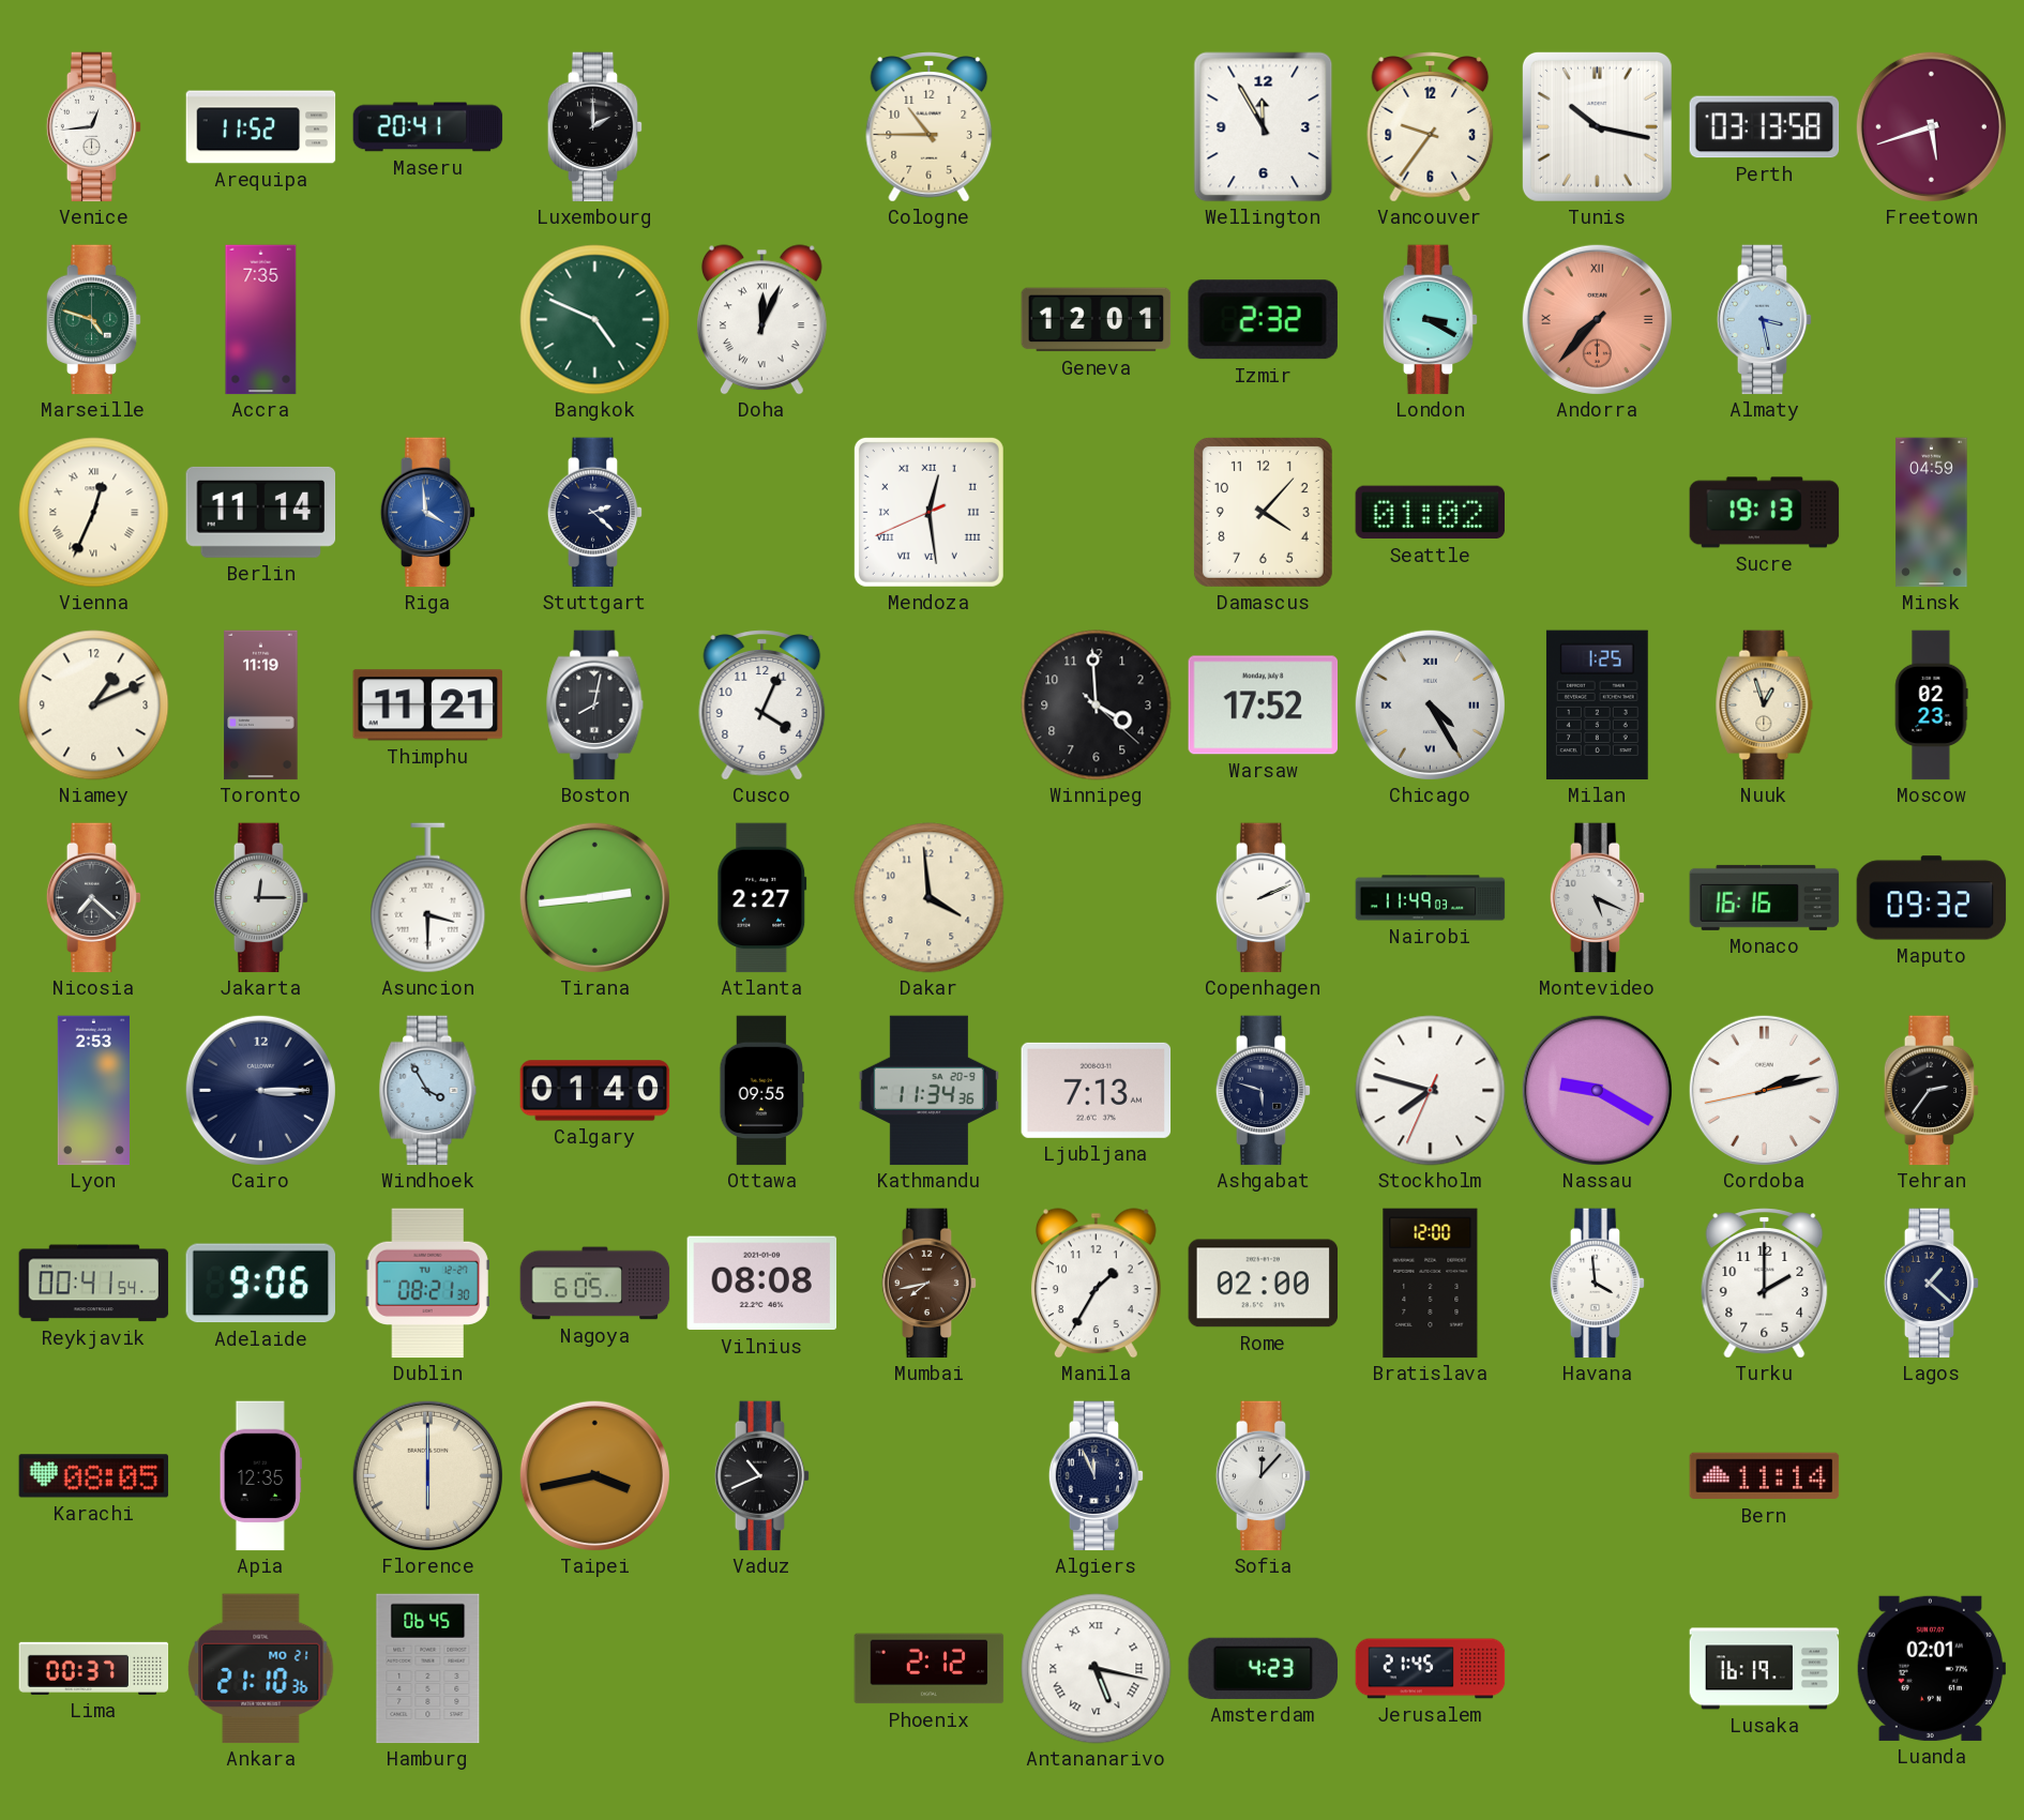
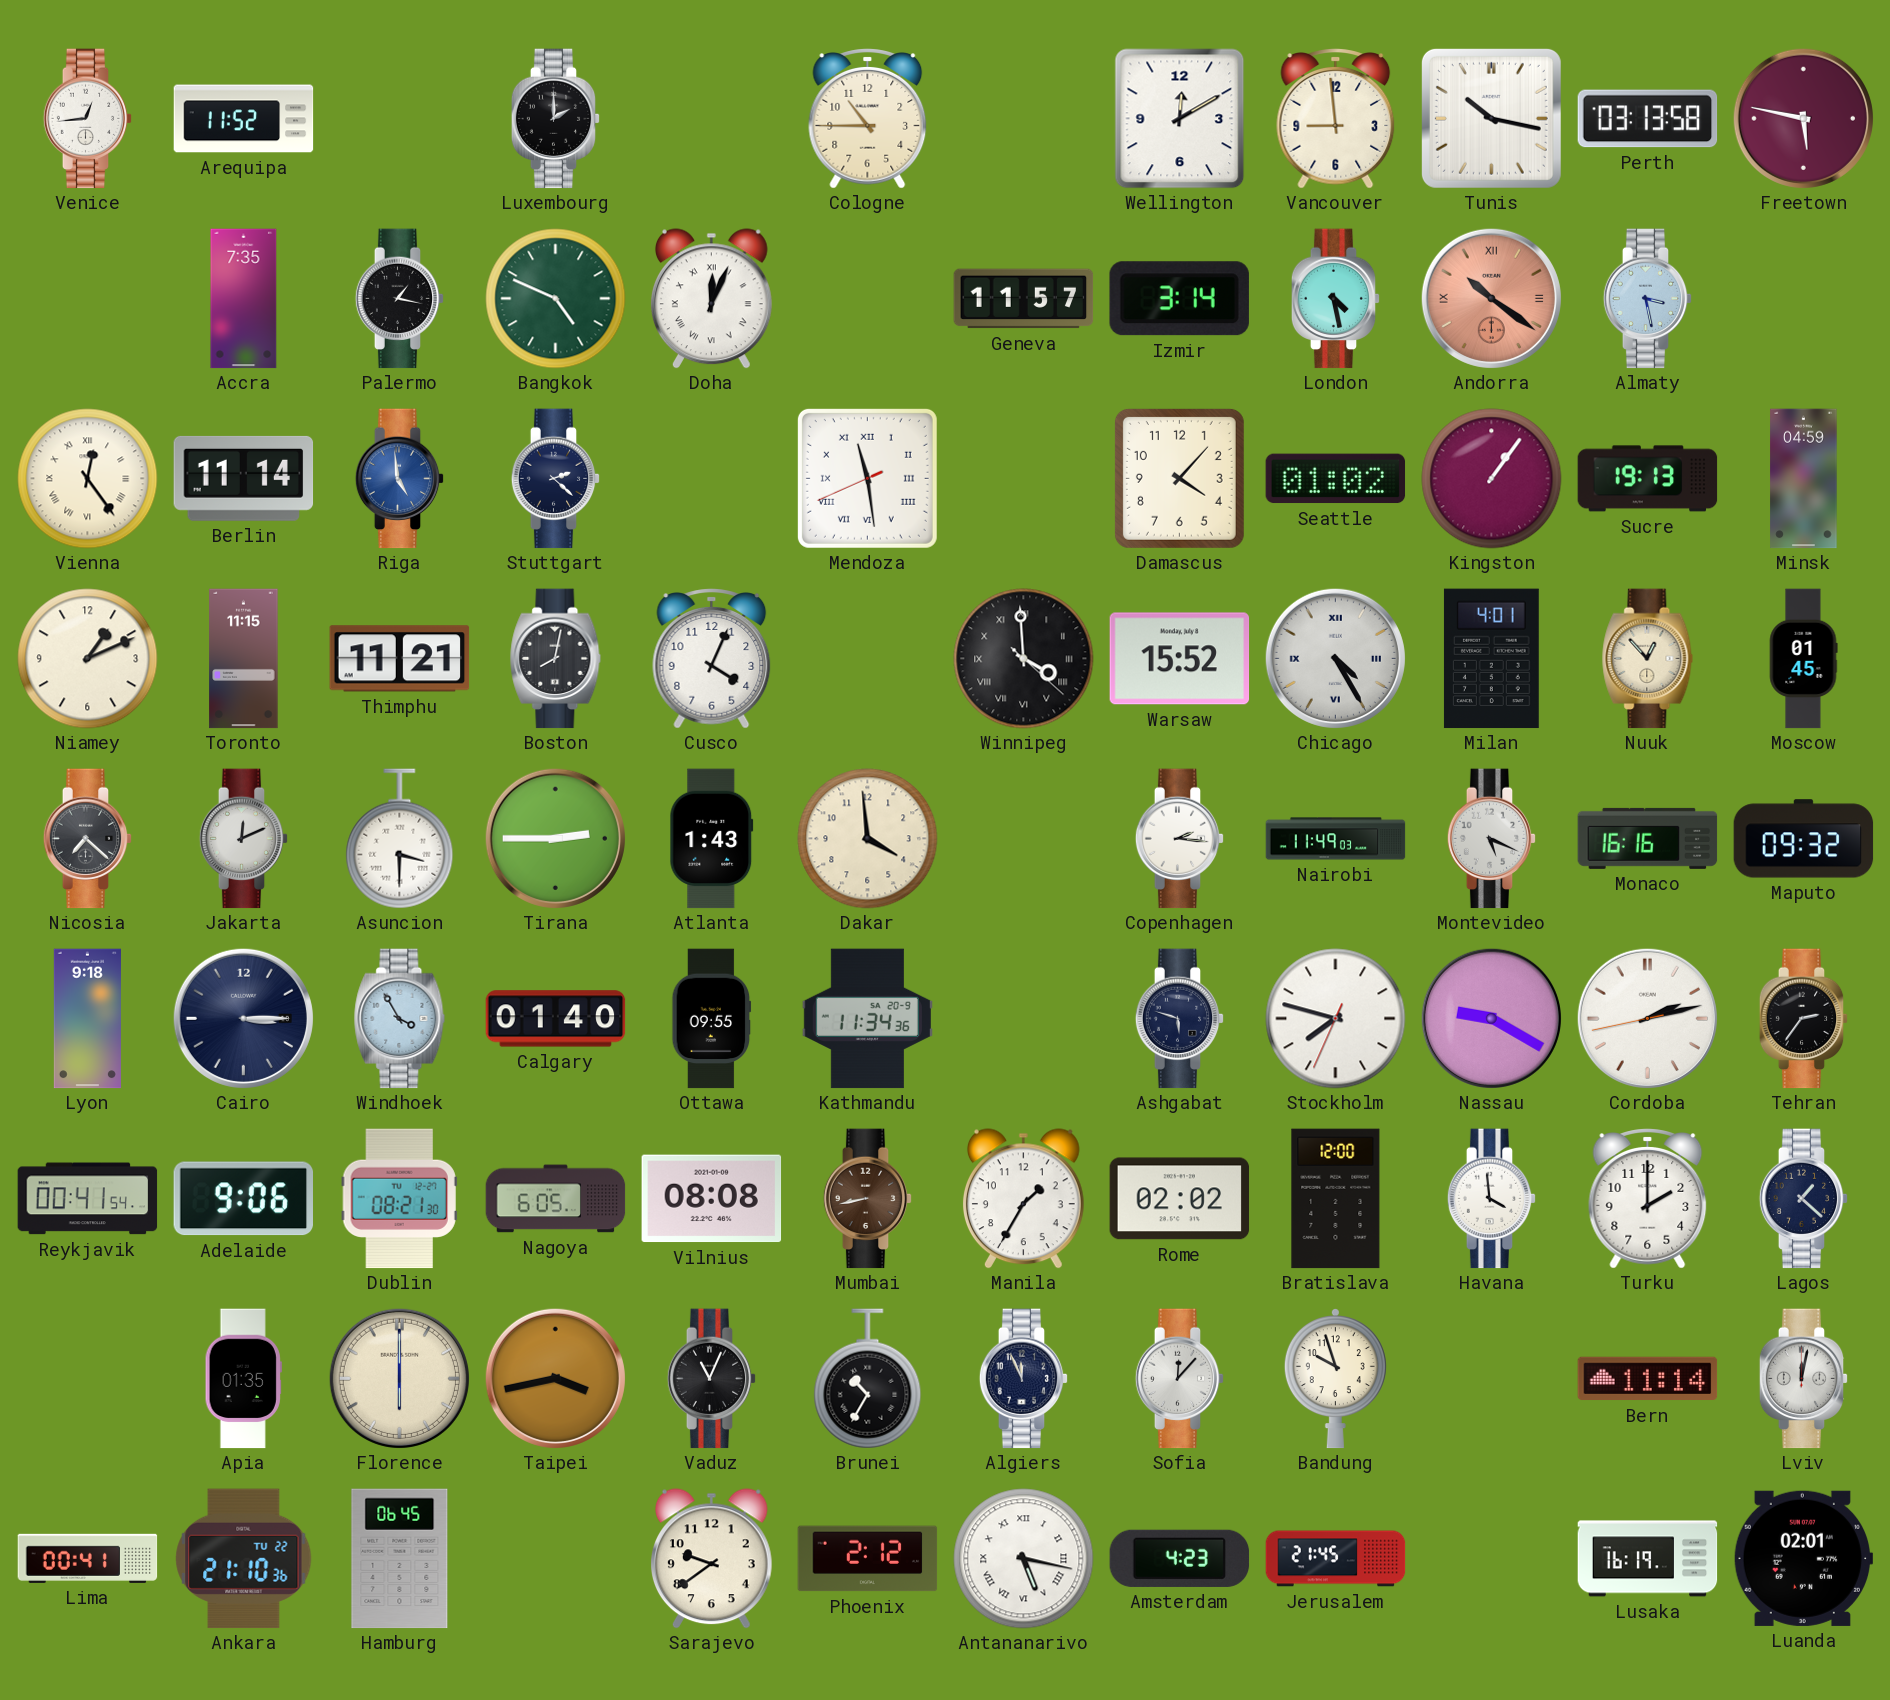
Maseru: 20:41 -> none
Wellington: 11:55 -> 12:10
Vancouver: 9:36 -> 8:59
Freetown: 5:42 -> 5:47
Marseille: 4:48 -> none
Palermo: none -> 1:17
Geneva: 12:01 -> 11:57
Izmir: 2:32 -> 3:14
London: 3:20 -> 4:28
Andorra: 7:37 -> 10:21
Vienna: 12:34 -> 12:24
Riga: 3:59 -> 4:59
Mendoza: 12:28 -> 11:28
Kingston: none -> 1:06
Toronto: 11:19 -> 11:15
Winnipeg numerals: Arabic -> Roman
Warsaw: 17:52 -> 15:52
Milan: 1:25 -> 4:01
Nuuk: 12:57 -> 12:53
Moscow: 02:23 -> 01:45
Jakarta: 12:15 -> 12:11
Tirana: 2:44 -> 2:45
Atlanta: 2:27 -> 1:43
Copenhagen: 2:11 -> 2:16
Lyon: 2:53 -> 9:18
Ljubljana: 7:13 -> none
Mumbai: 7:43 -> 8:43
Rome: 02:00 -> 02:02
Karachi: 08:05 -> none
Apia: 12:35 -> 01:35
Vaduz: 10:41 -> 11:04
Brunei: none -> 10:35
Bandung: none -> 9:57
Lviv: none -> 12:02
Lima: 00:37 -> 00:41
Ankara date: MO 21 -> TU 22
Sarajevo: none -> 9:39
